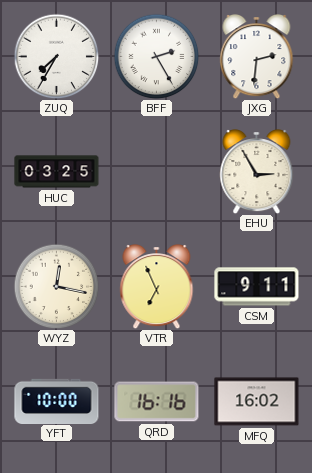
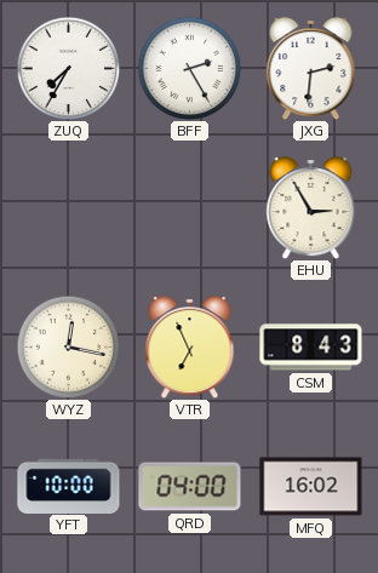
HUC: 03:25 -> none
CSM: 9:11 -> 8:43
QRD: 16:16 -> 04:00
